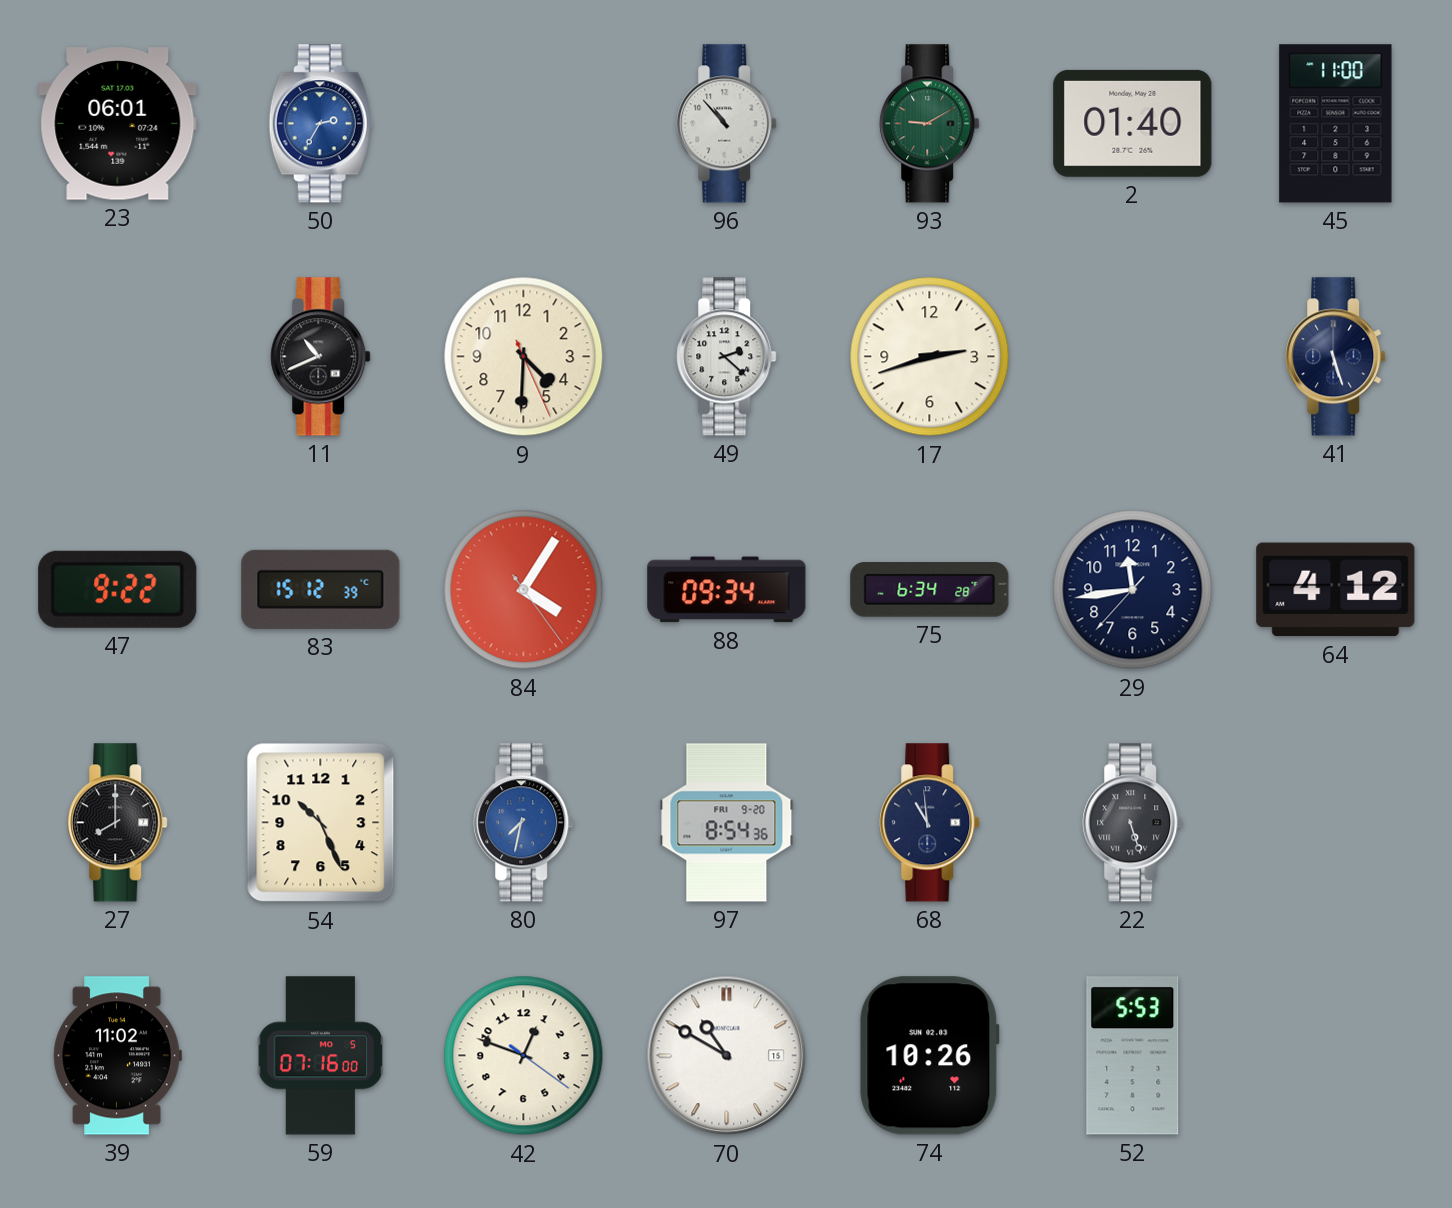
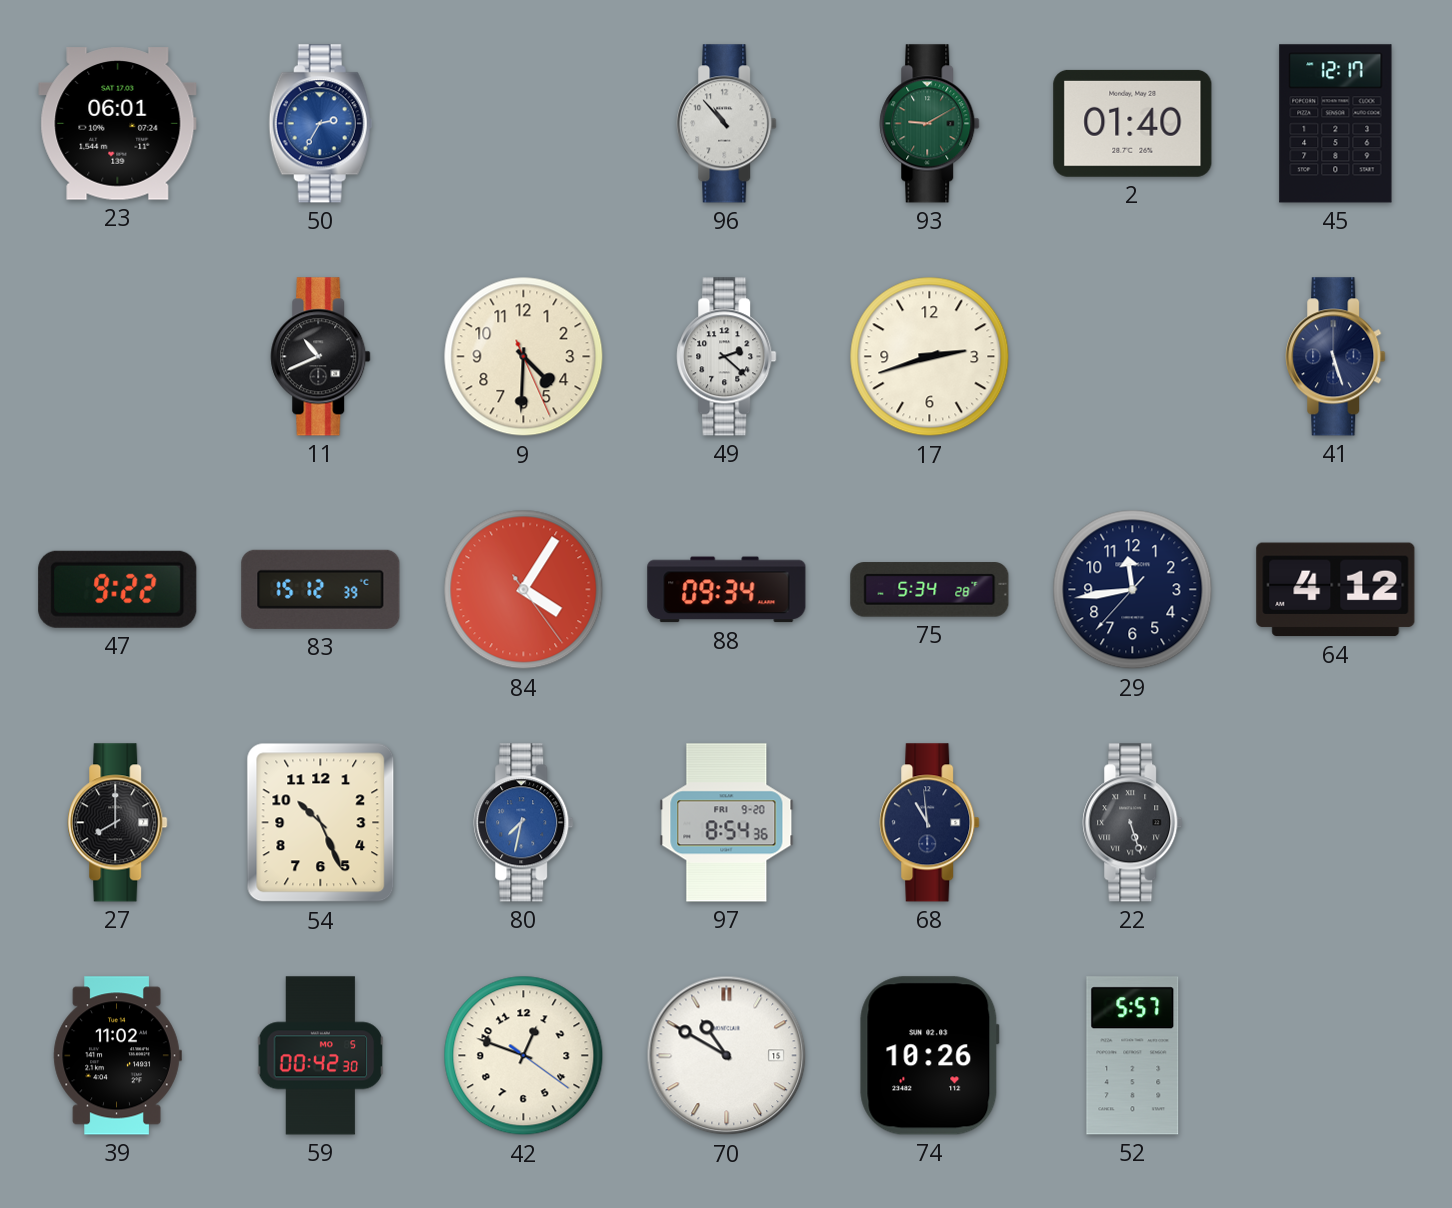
45: 11:00 -> 12:17
75: 6:34 -> 5:34
59: 07:16 -> 00:42
52: 5:53 -> 5:57
